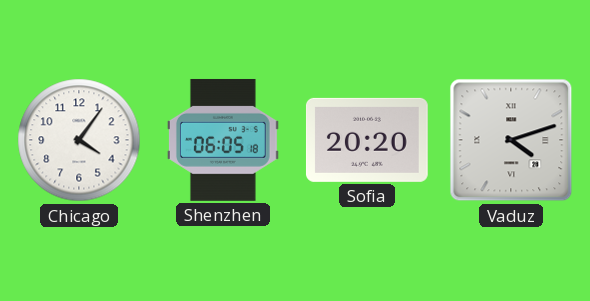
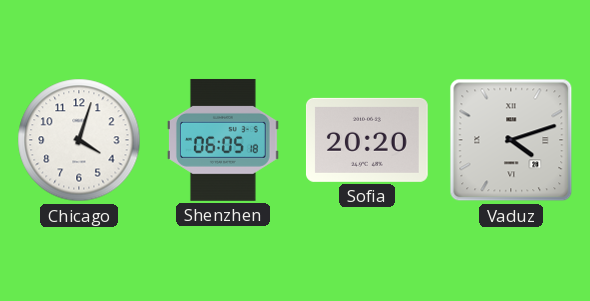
Chicago: 4:06 -> 4:03
